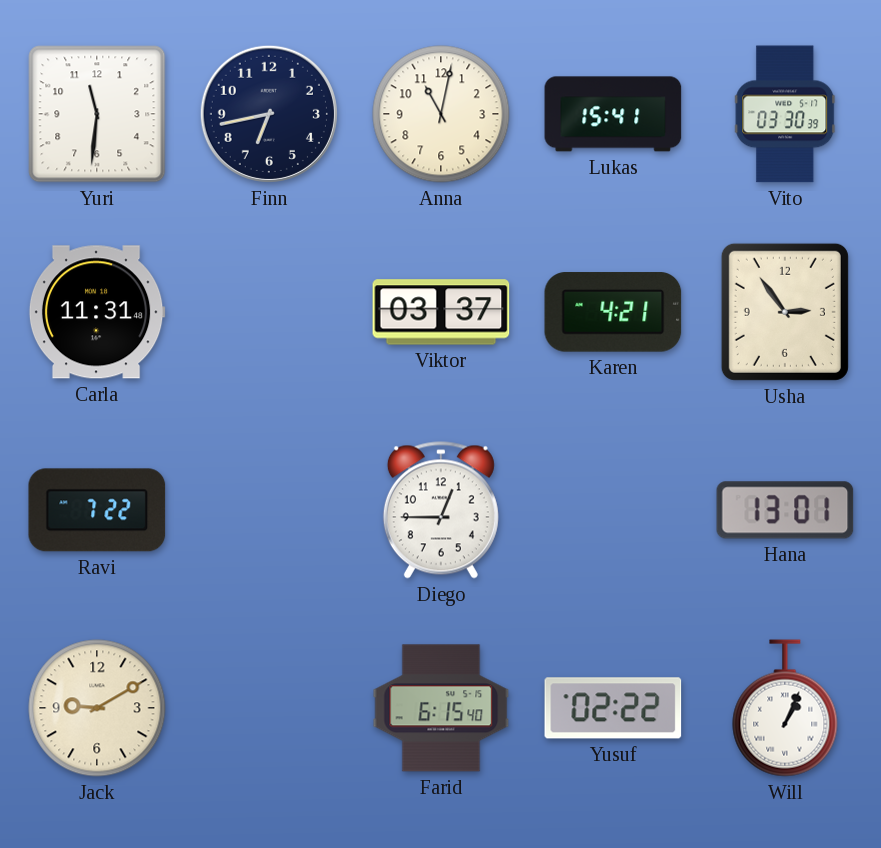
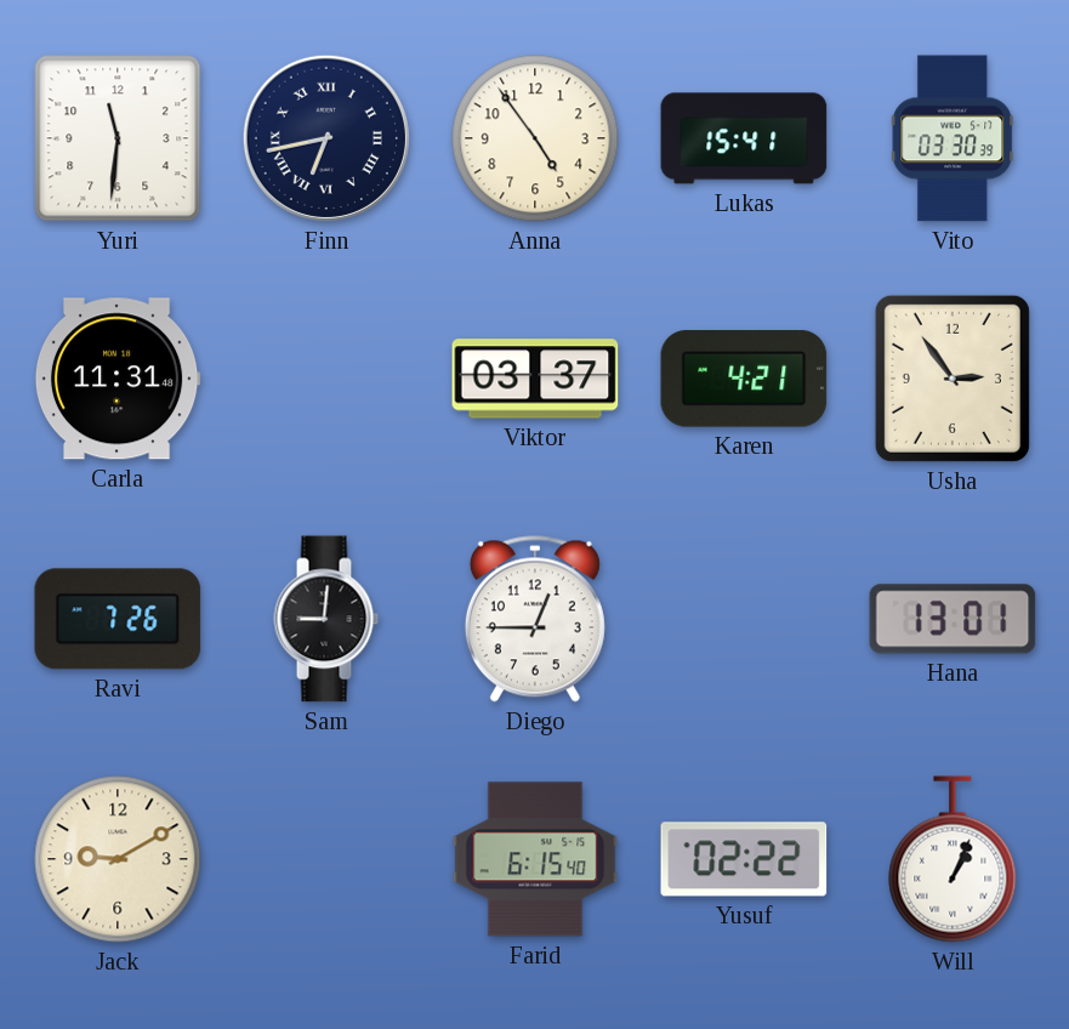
Finn numerals: Arabic -> Roman
Anna: 11:02 -> 4:54
Ravi: 7:22 -> 7:26
Sam: none -> 9:01
